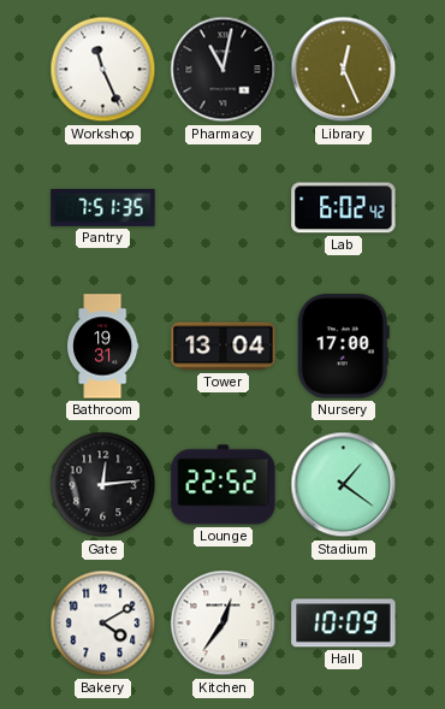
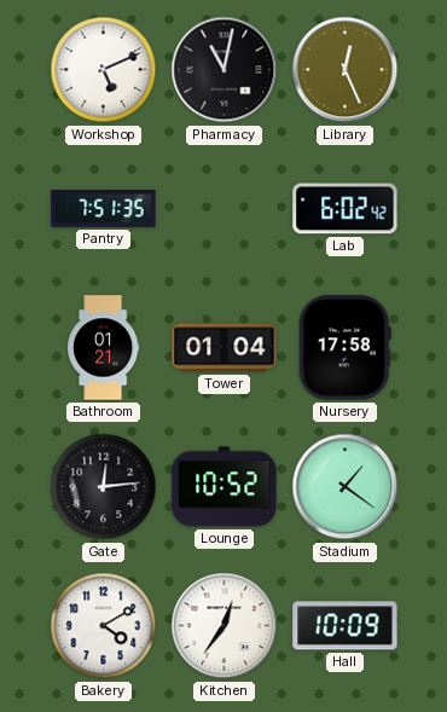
Workshop: 11:26 -> 5:11
Bathroom: 19:31 -> 01:21
Tower: 13:04 -> 01:04
Nursery: 17:00 -> 17:58
Lounge: 22:52 -> 10:52
